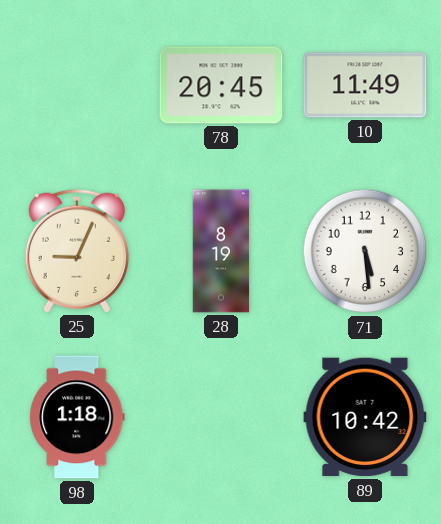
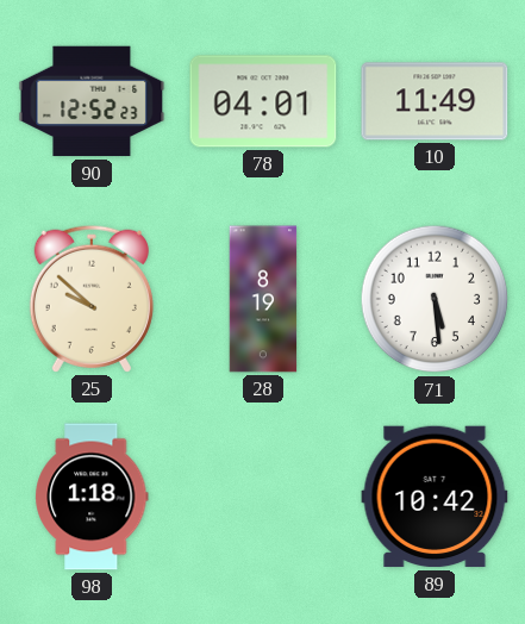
90: none -> 12:52
78: 20:45 -> 04:01
25: 9:04 -> 9:52
